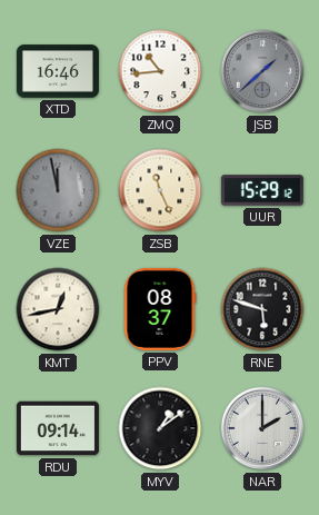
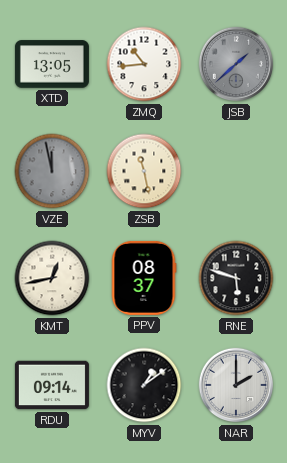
XTD: 16:46 -> 13:05
ZSB: 11:26 -> 11:28
UUR: 15:29 -> none
